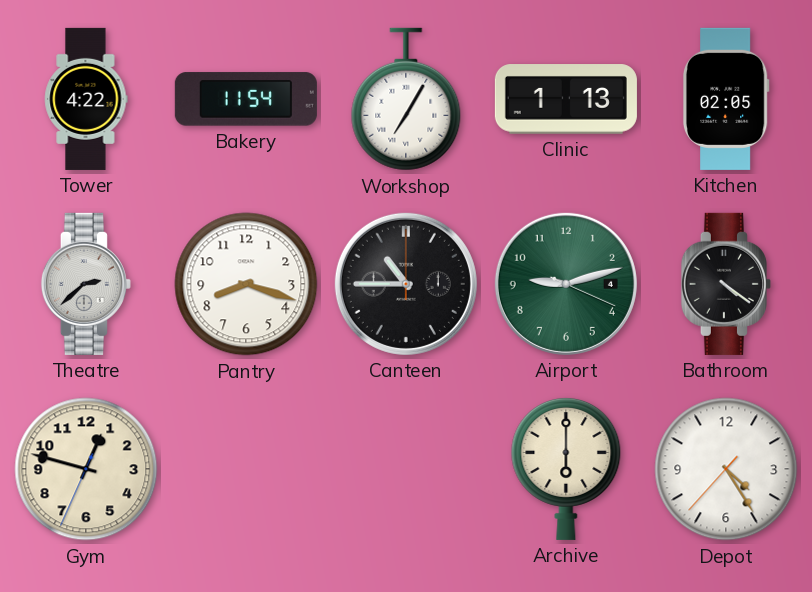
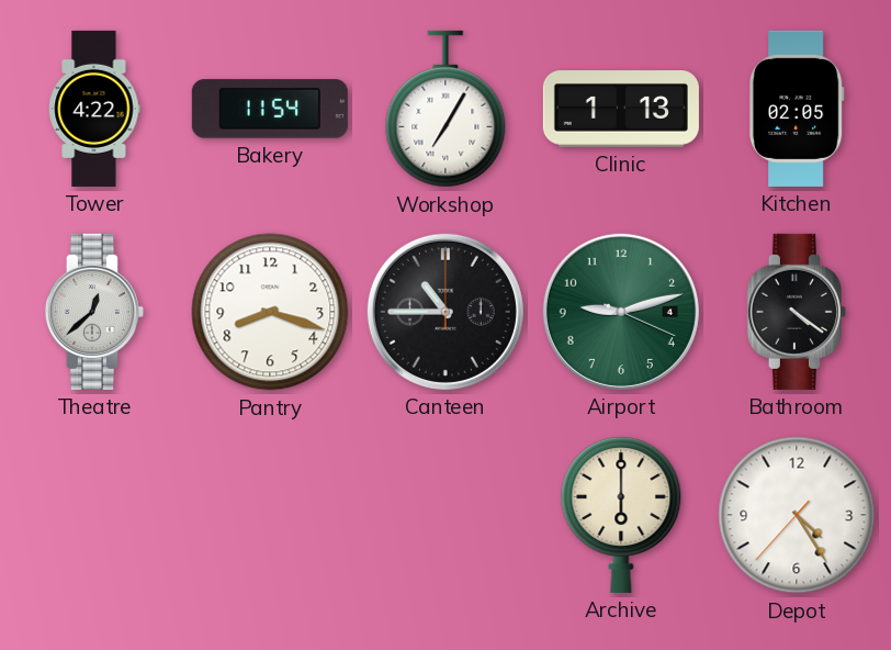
Theatre: 2:38 -> 12:38
Gym: 12:47 -> none
